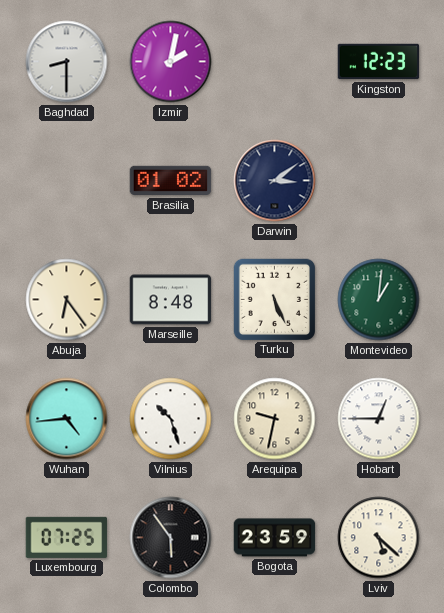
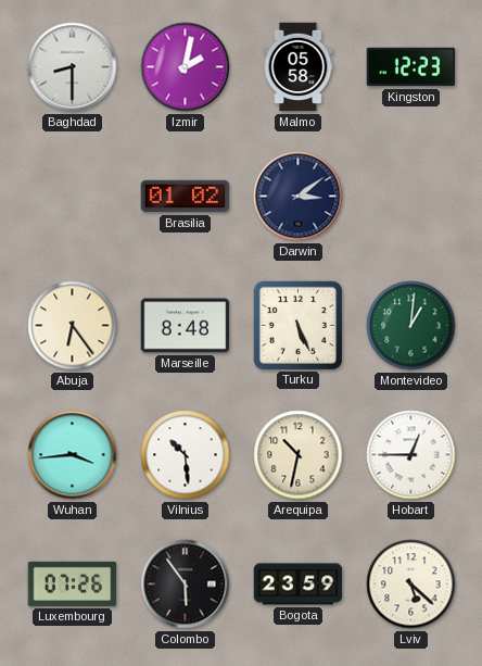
Malmo: none -> 05:58
Wuhan: 4:44 -> 3:44
Vilnius: 10:27 -> 10:29
Arequipa: 9:32 -> 10:32
Luxembourg: 07:25 -> 07:26
